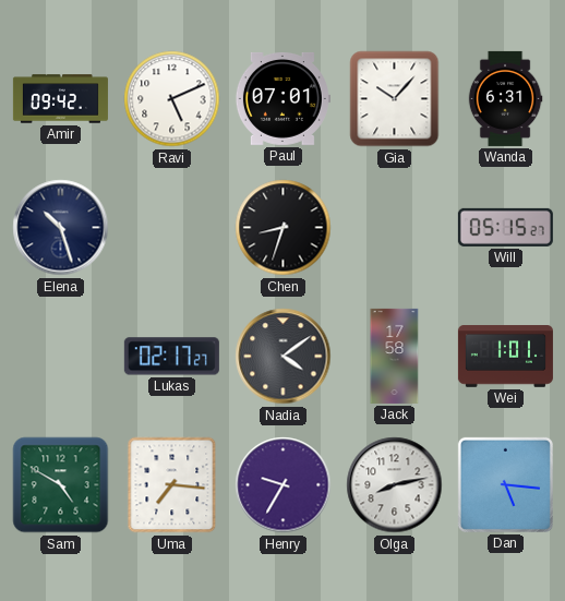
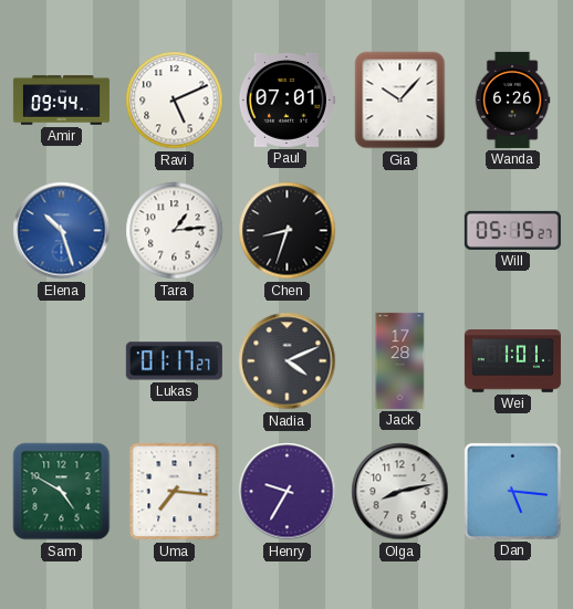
Amir: 09:42 -> 09:44
Wanda: 6:31 -> 6:26
Elena dial: navy -> blue
Tara: none -> 1:14
Lukas: 02:17 -> 01:17
Nadia: 4:09 -> 4:11
Jack: 17:58 -> 17:28
